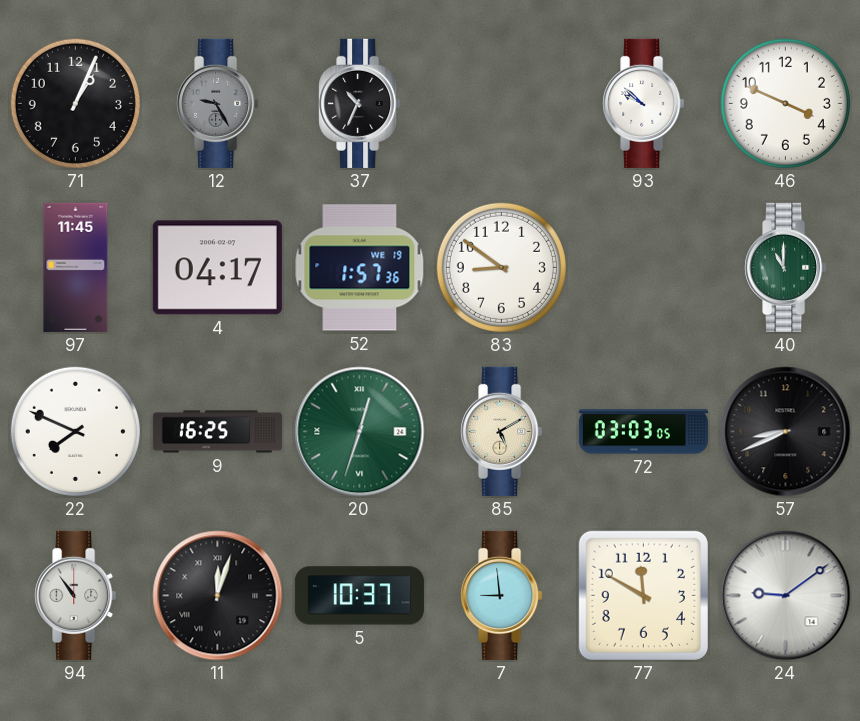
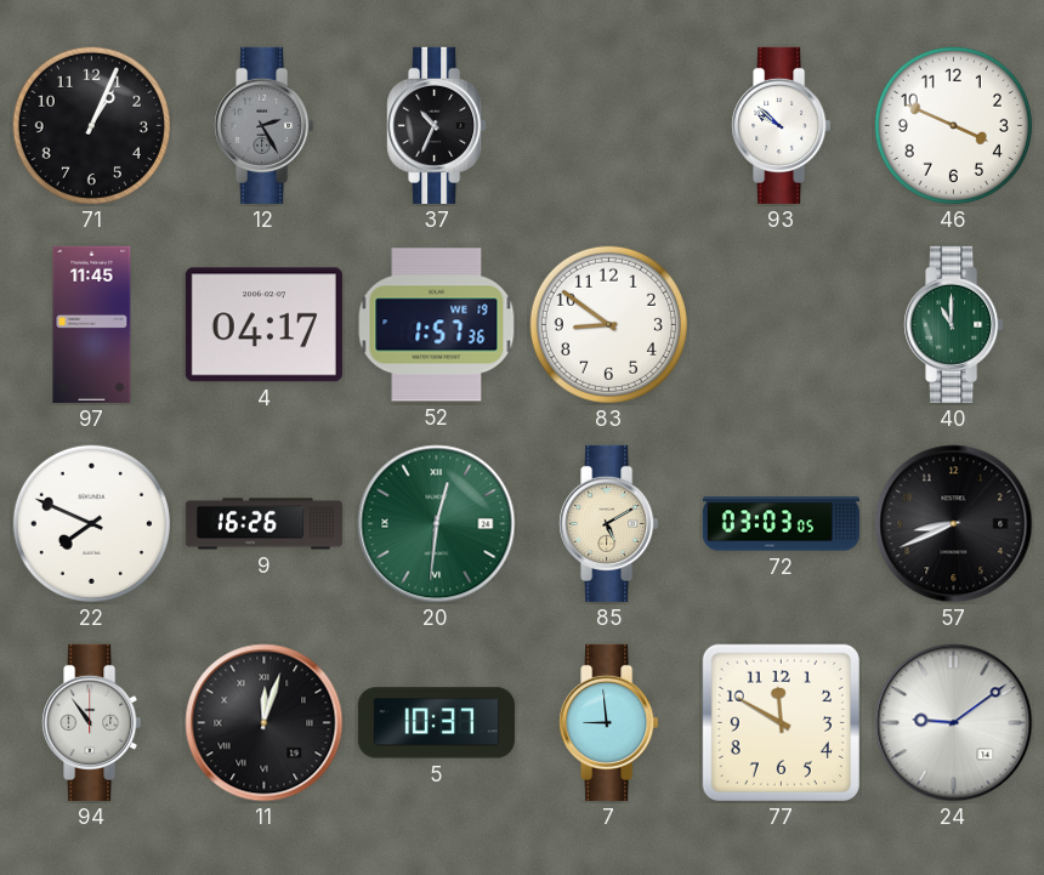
12: 9:25 -> 2:25
9: 16:25 -> 16:26
20: 12:33 -> 12:31
